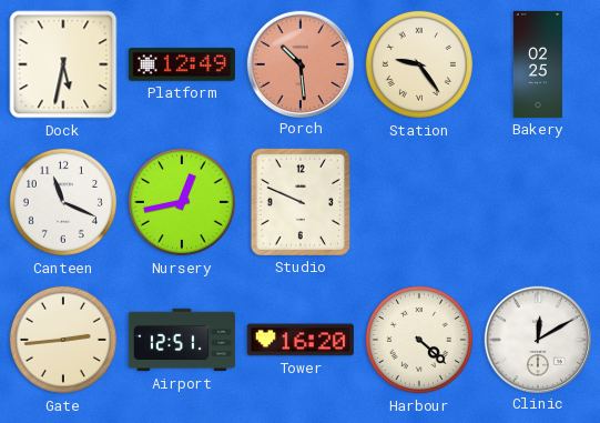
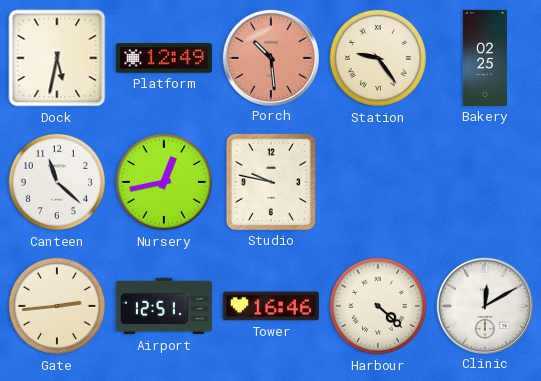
Canteen: 11:19 -> 11:22
Studio: 9:49 -> 9:47
Tower: 16:20 -> 16:46
